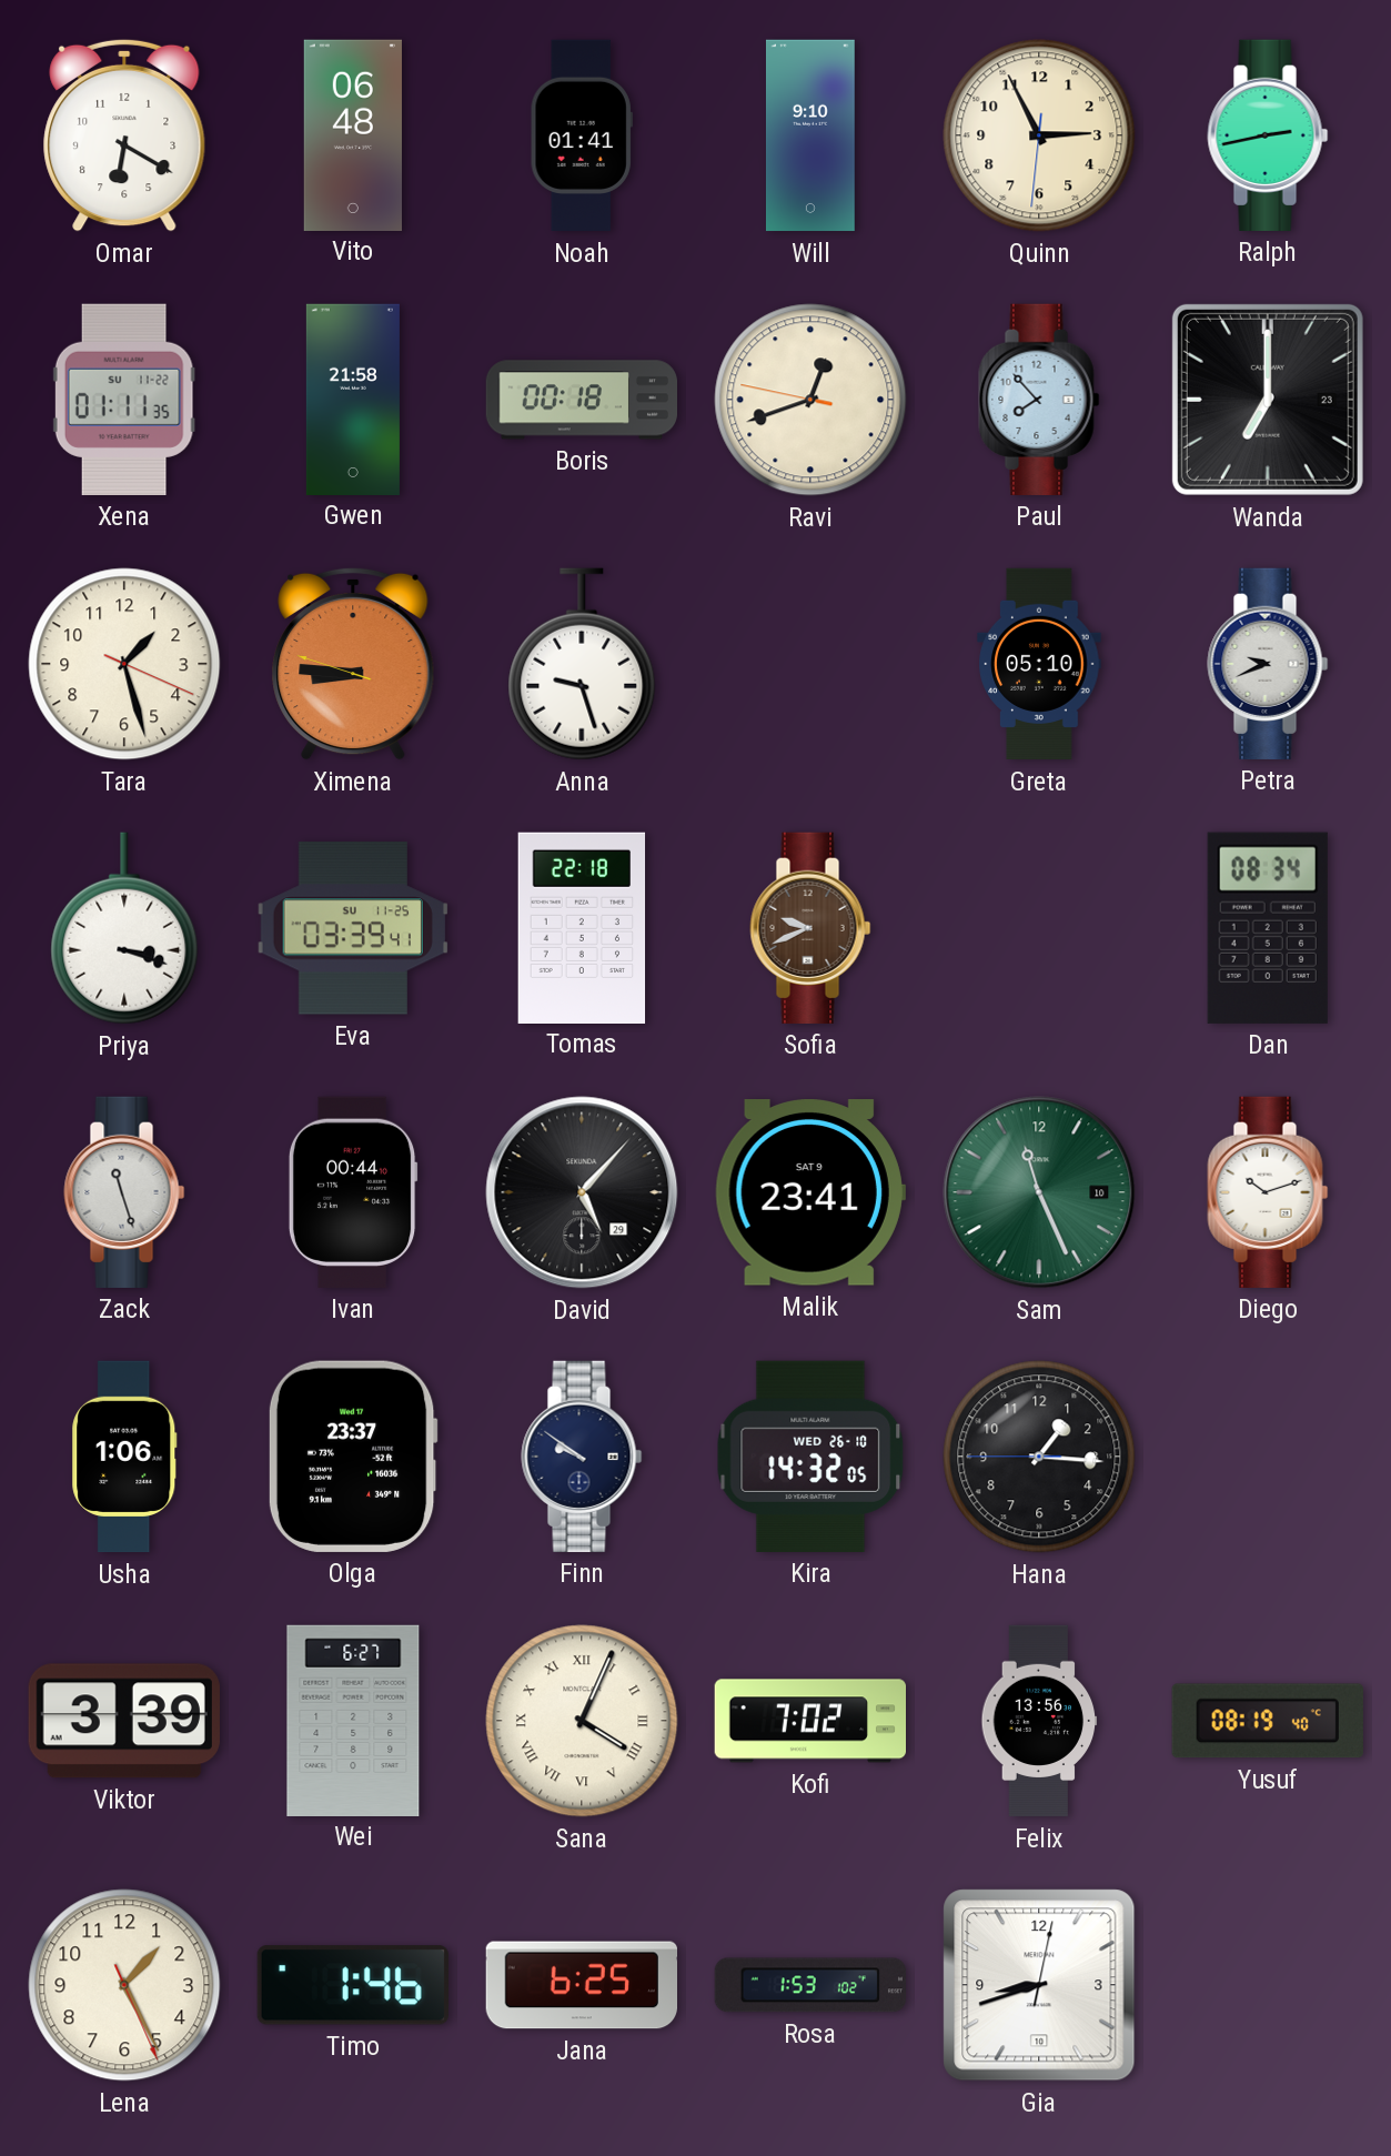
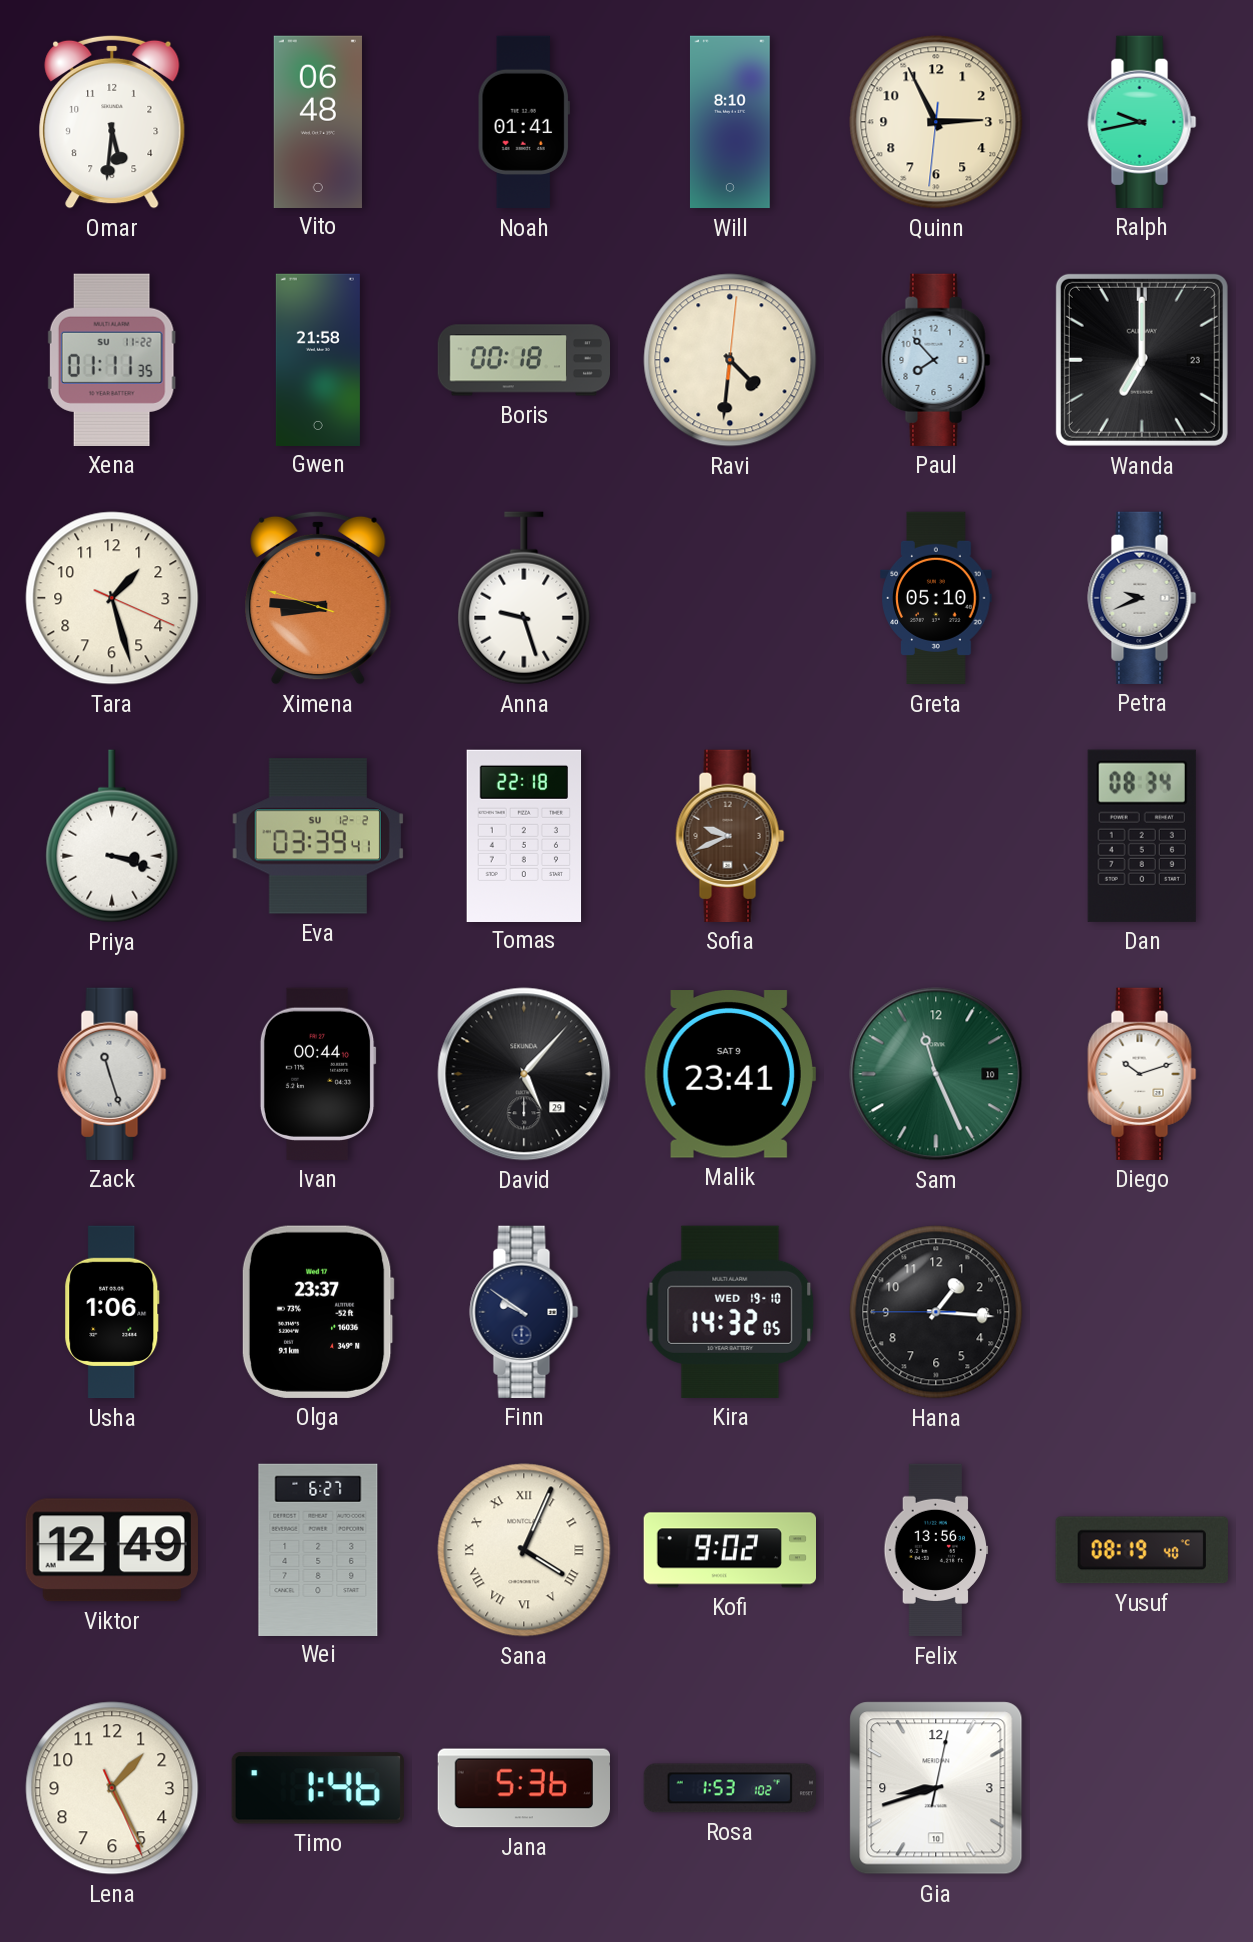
Omar: 6:20 -> 5:31
Will: 9:10 -> 8:10
Ralph: 2:43 -> 9:43
Ravi: 12:41 -> 4:31
Eva date: SU 11-25 -> SU 12-2
Kira date: WED 26-10 -> WED 19-10
Viktor: 3:39 -> 12:49
Kofi: 7:02 -> 9:02
Jana: 6:25 -> 5:36
